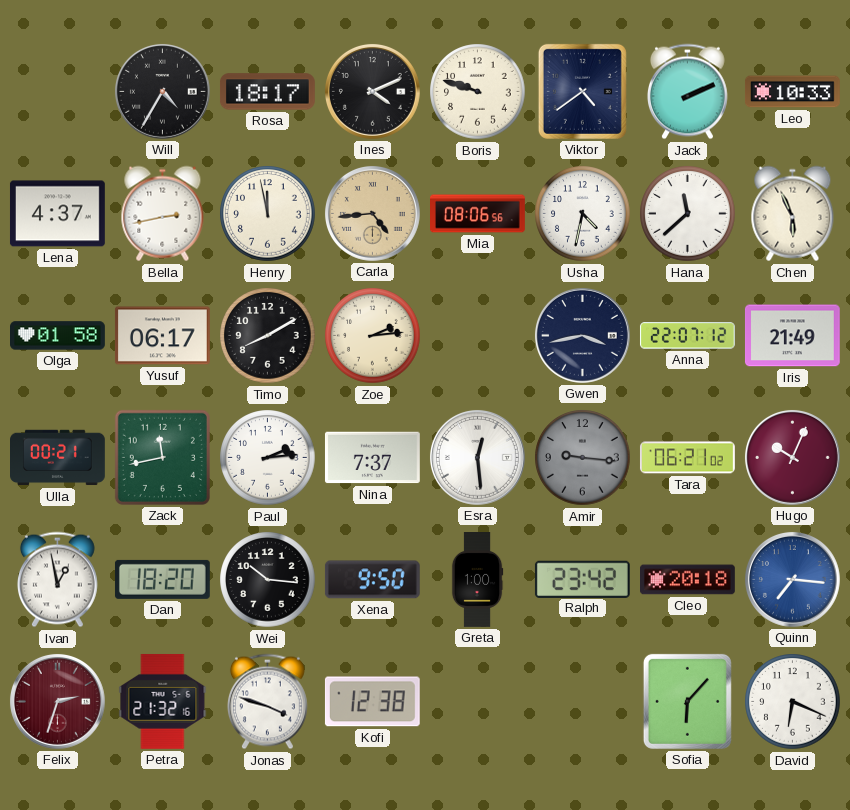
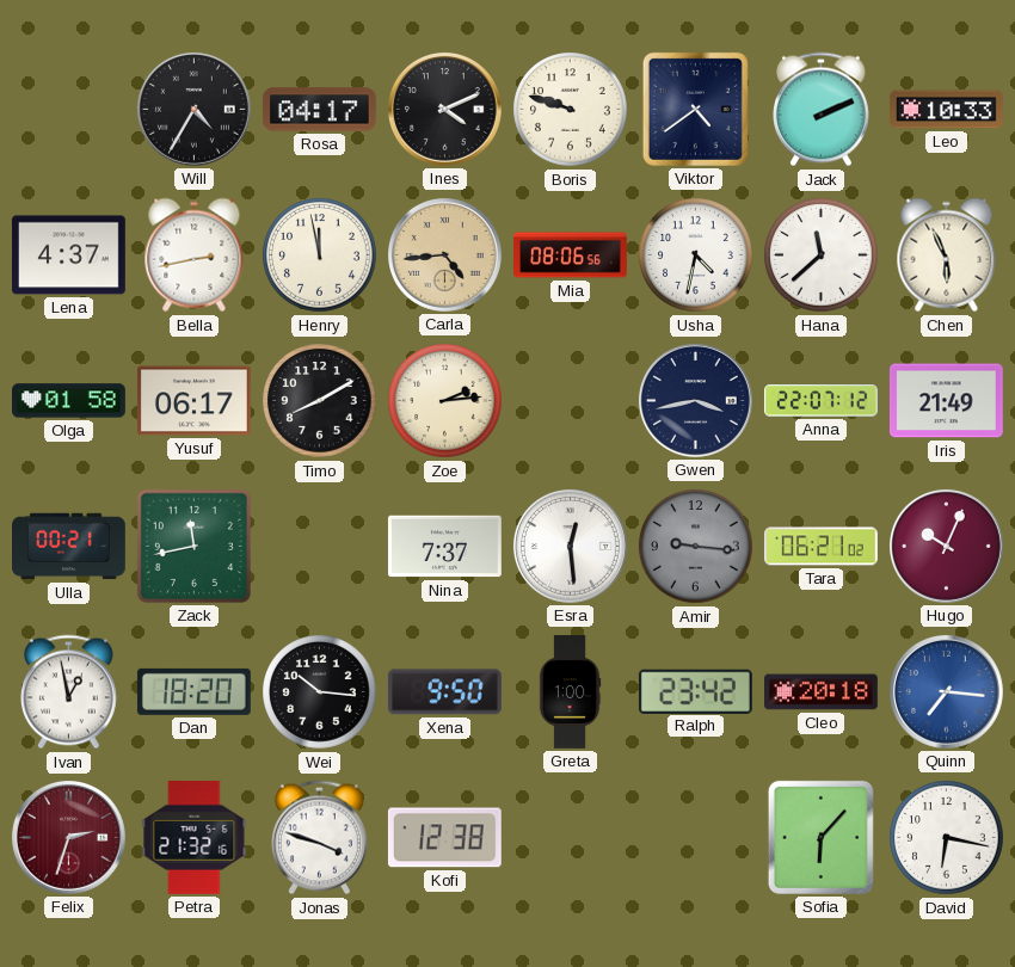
Rosa: 18:17 -> 04:17
Paul: 2:14 -> none
David: 6:19 -> 6:17
